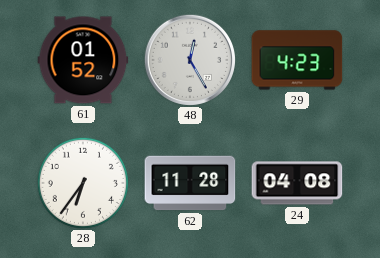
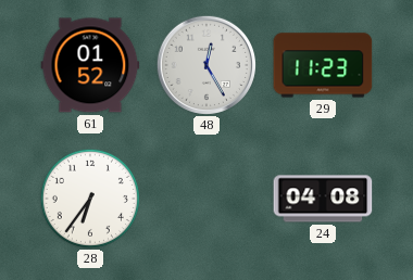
29: 4:23 -> 11:23
62: 11:28 -> none
